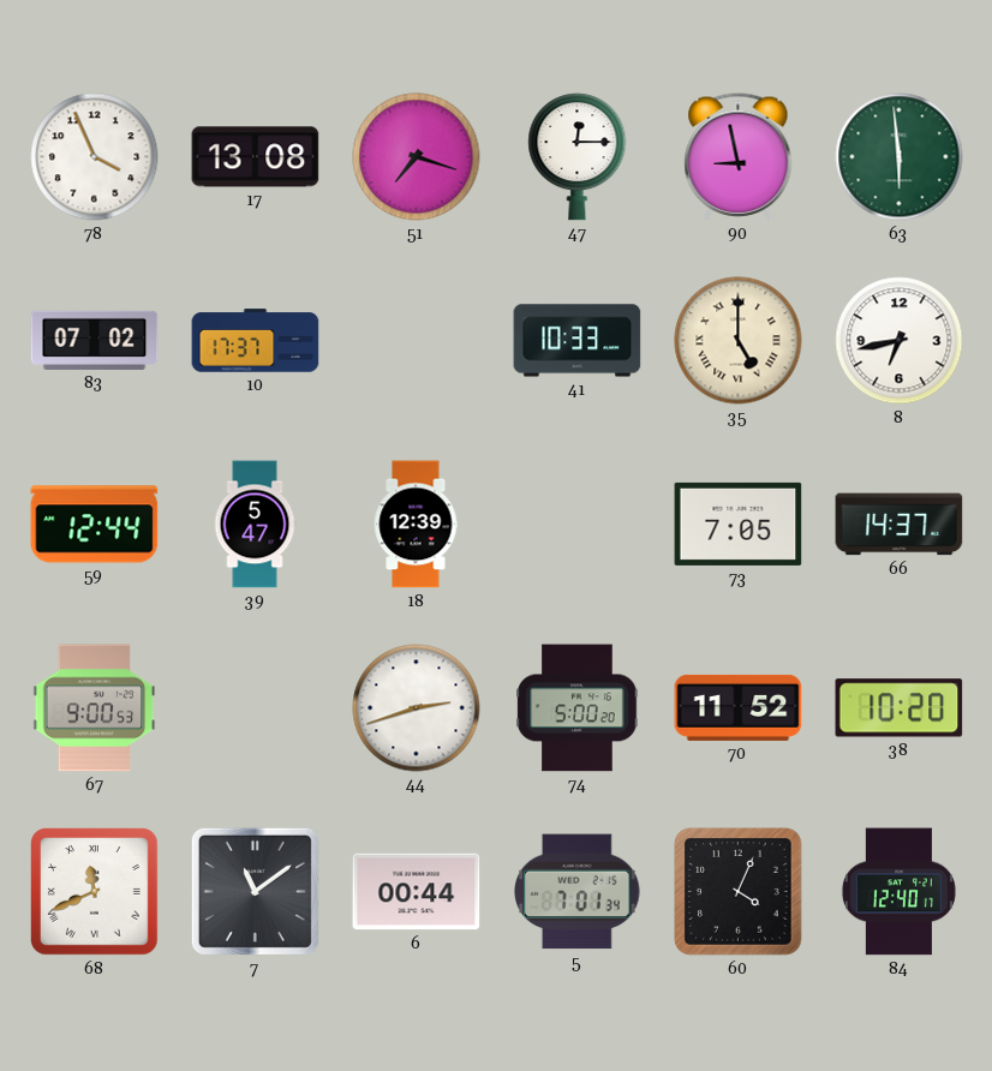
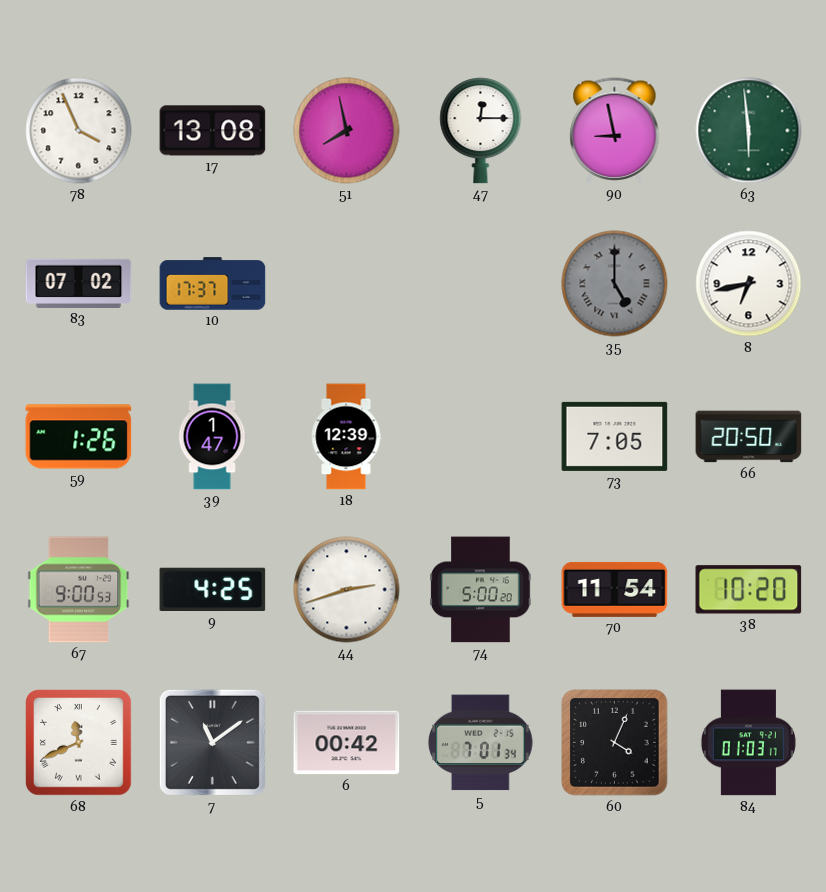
51: 7:18 -> 7:58
41: 10:33 -> none
35 dial: cream -> grey
59: 12:44 -> 1:26
39: 5:47 -> 1:47
66: 14:37 -> 20:50
9: none -> 4:25
70: 11:52 -> 11:54
6: 00:44 -> 00:42
84: 12:40 -> 01:03
